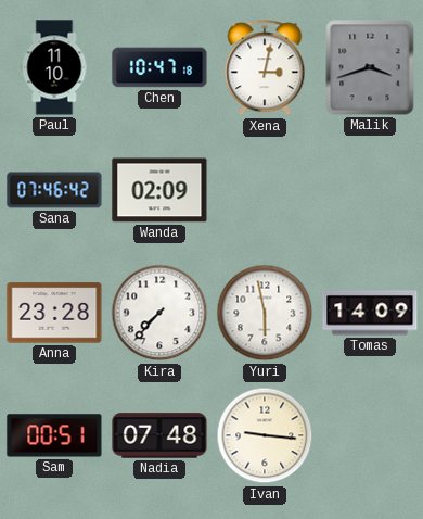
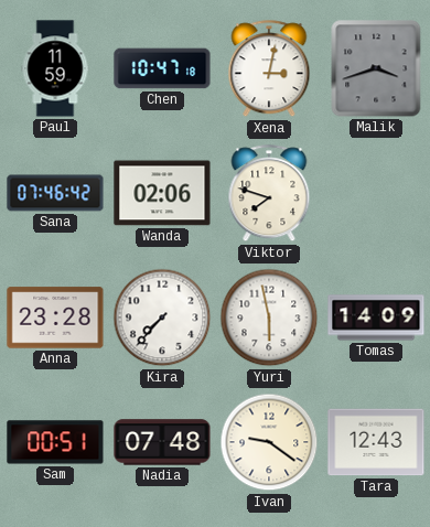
Paul: 11:10 -> 11:59
Wanda: 02:09 -> 02:06
Viktor: none -> 7:48
Ivan: 9:16 -> 9:21
Tara: none -> 12:43
